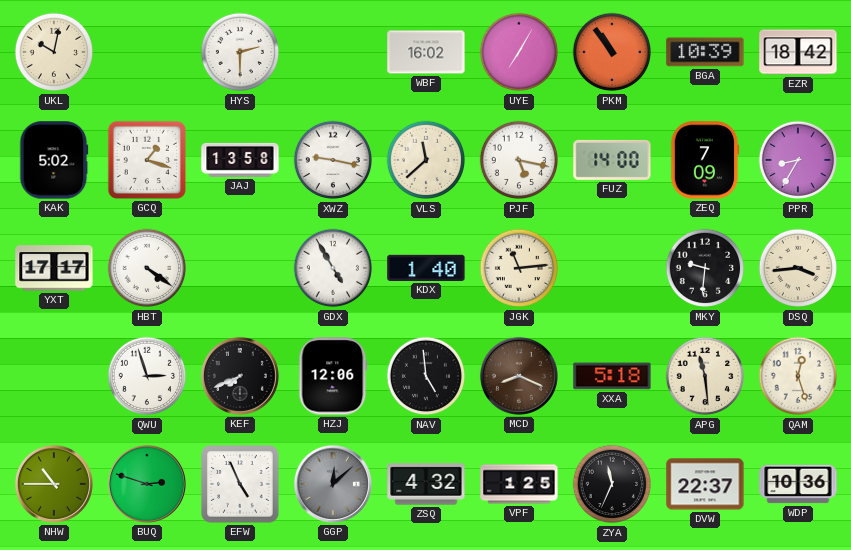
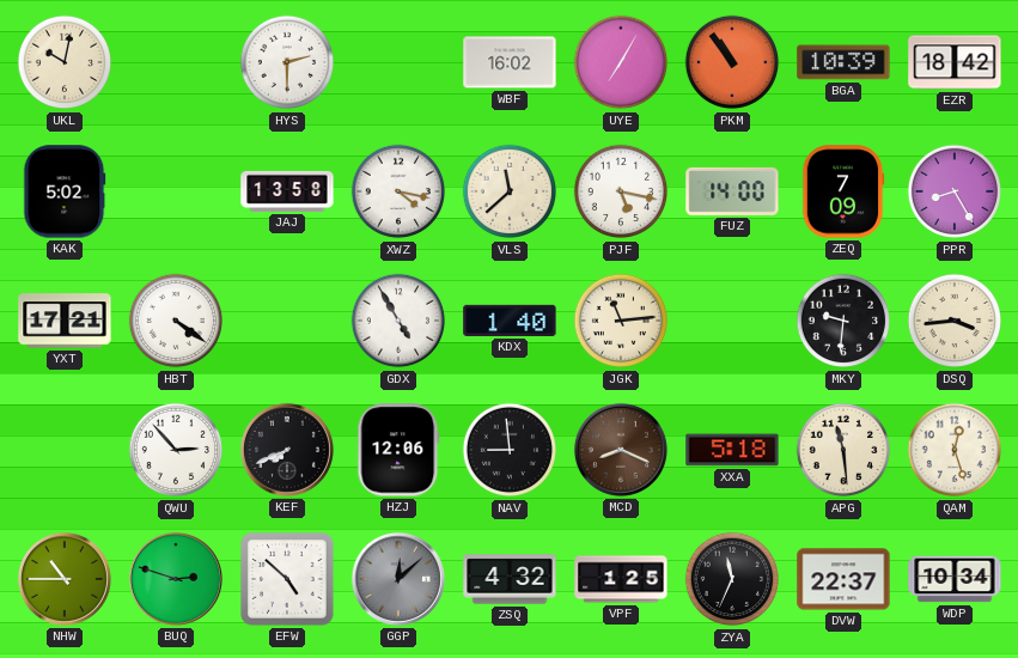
GCQ: 1:18 -> none
XWZ: 9:17 -> 4:17
PPR: 8:35 -> 8:25
YXT: 17:17 -> 17:21
QWU: 2:57 -> 2:53
NAV: 4:59 -> 8:59
EFW: 4:56 -> 4:52
WDP: 10:36 -> 10:34
